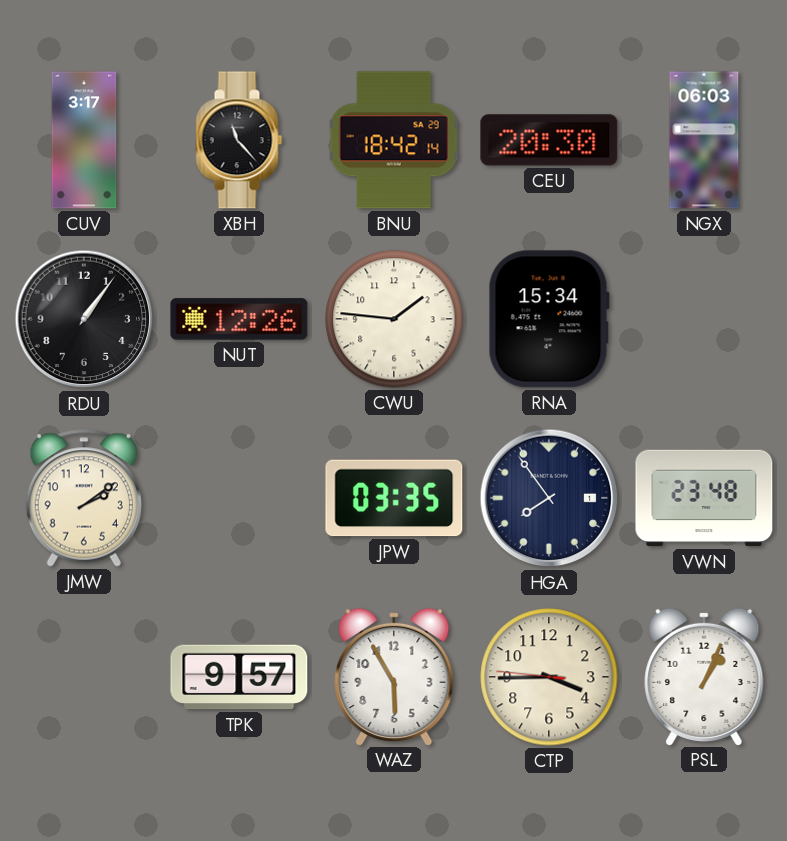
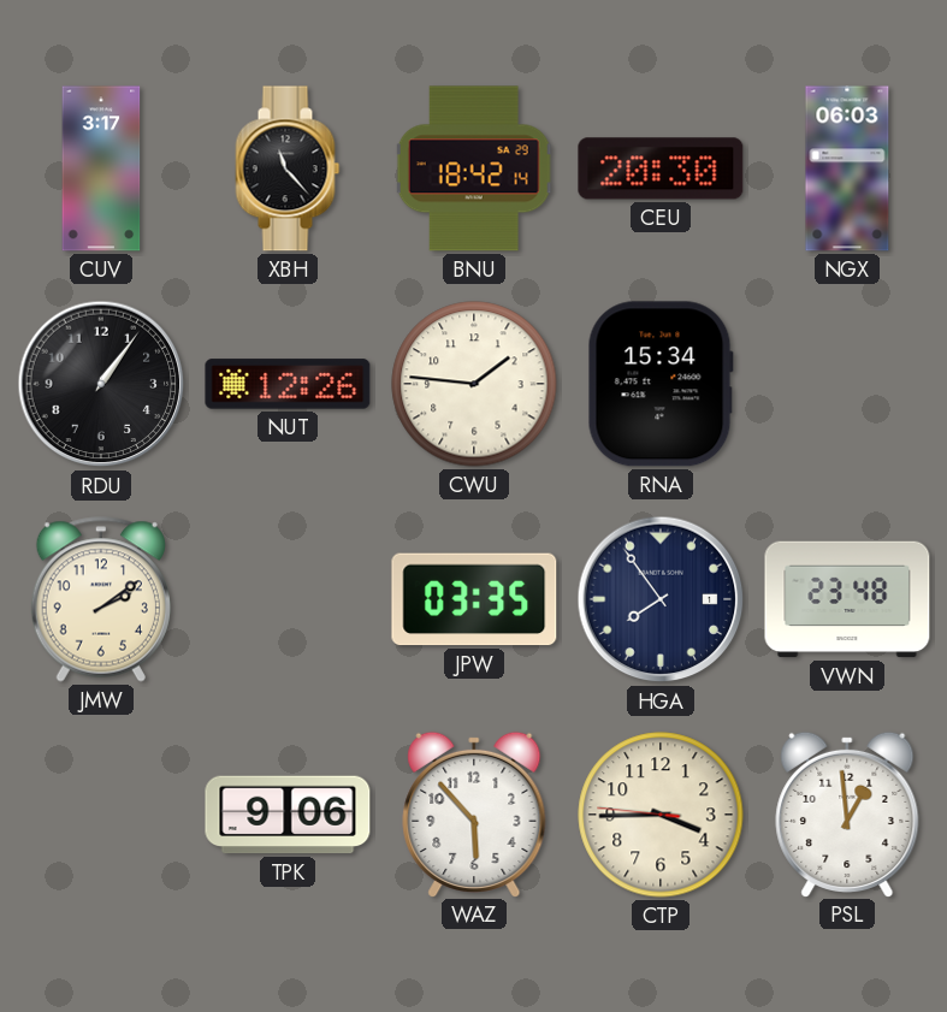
TPK: 9:57 -> 9:06
WAZ: 5:55 -> 5:53
PSL: 1:04 -> 12:59
